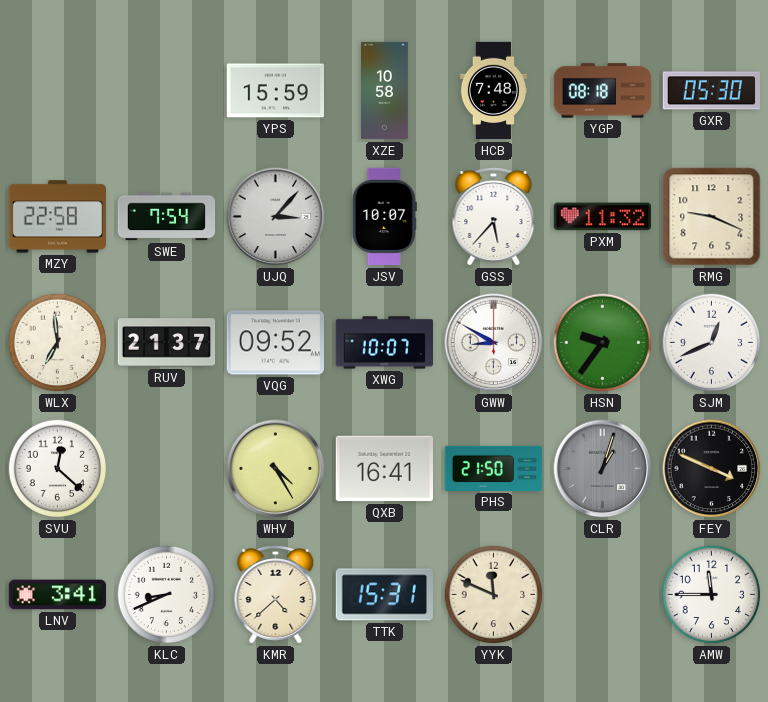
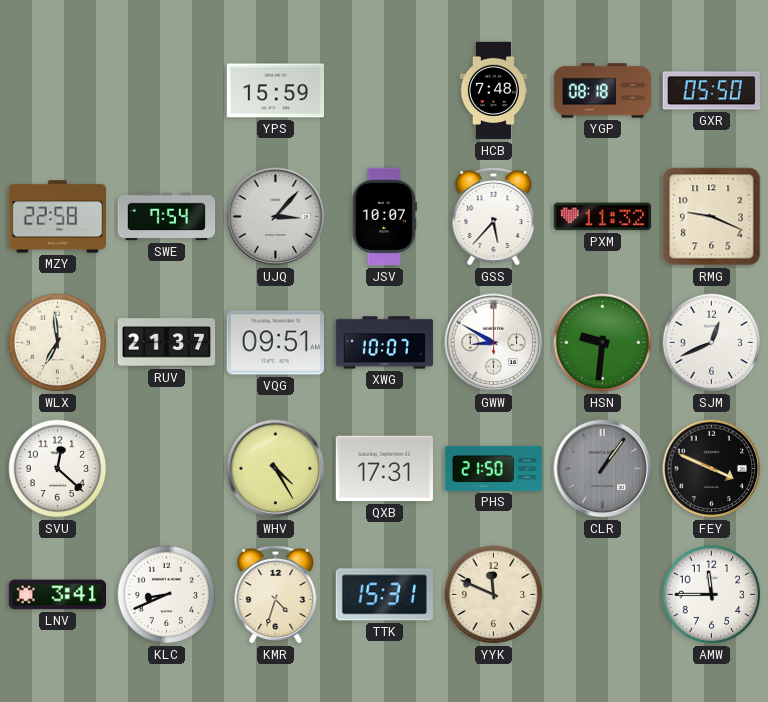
XZE: 10:58 -> none
GXR: 05:30 -> 05:50
VQG: 09:52 -> 09:51
HSN: 9:36 -> 9:31
QXB: 16:41 -> 17:31
CLR: 1:03 -> 1:06
KMR: 4:38 -> 4:33
